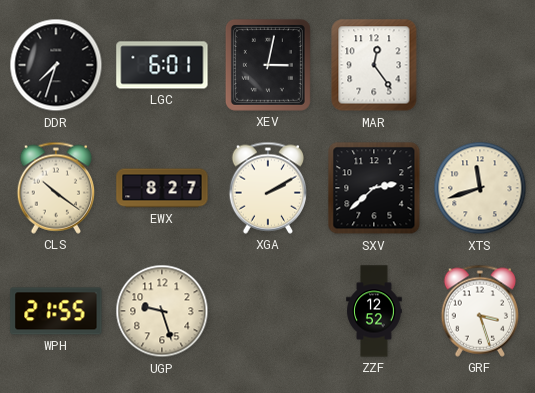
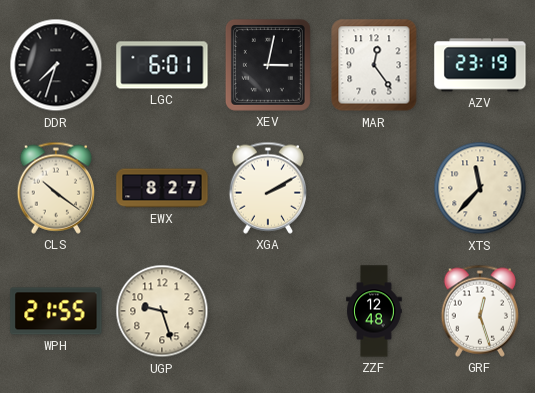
AZV: none -> 23:19
SXV: 2:38 -> none
XTS: 11:42 -> 11:37
ZZF: 12:52 -> 12:48
GRF: 3:27 -> 12:27
